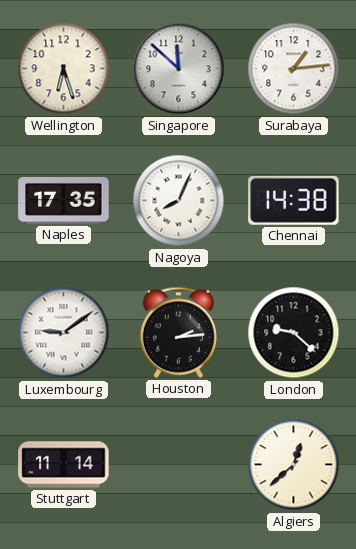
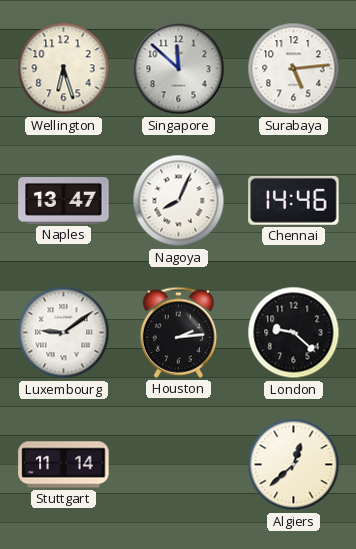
Surabaya: 1:14 -> 5:14
Naples: 17:35 -> 13:47
Chennai: 14:38 -> 14:46
